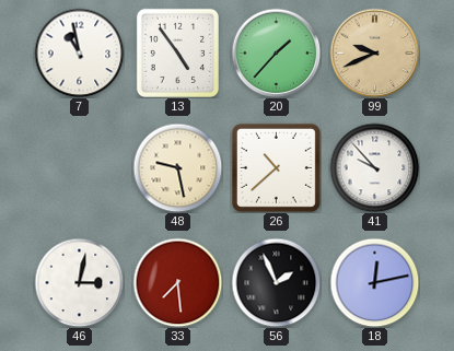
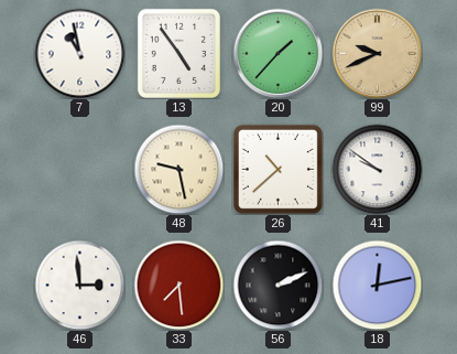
41: 9:53 -> 9:51
46: 3:02 -> 2:59
56: 1:56 -> 2:11
